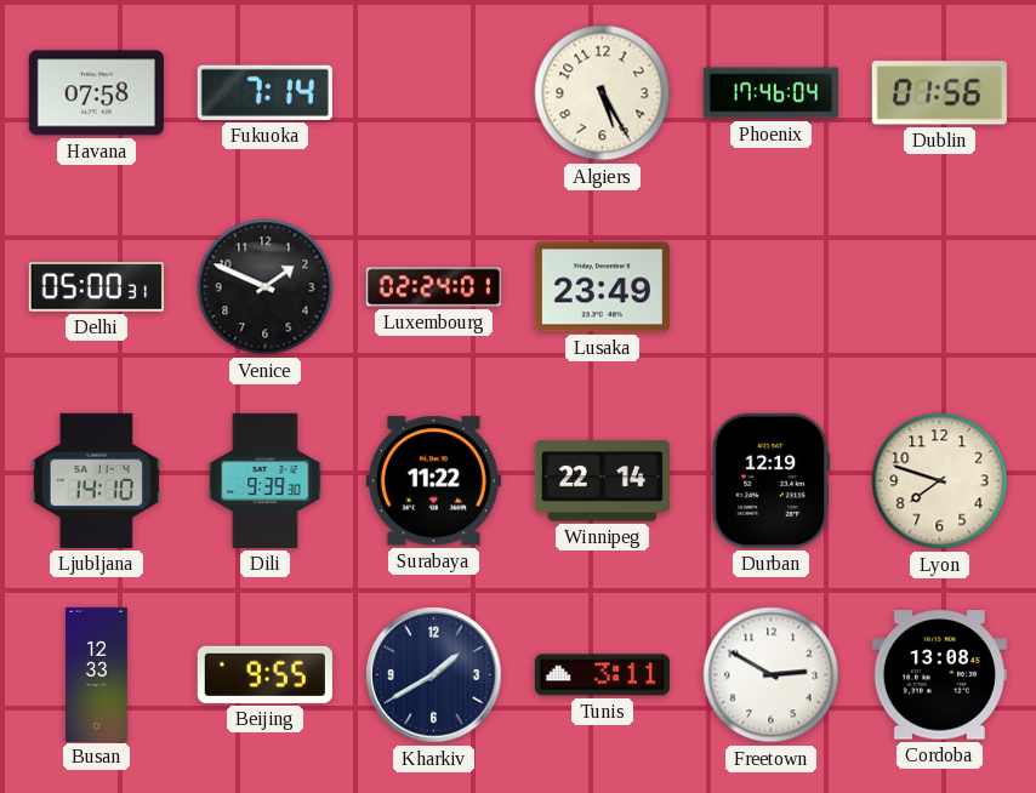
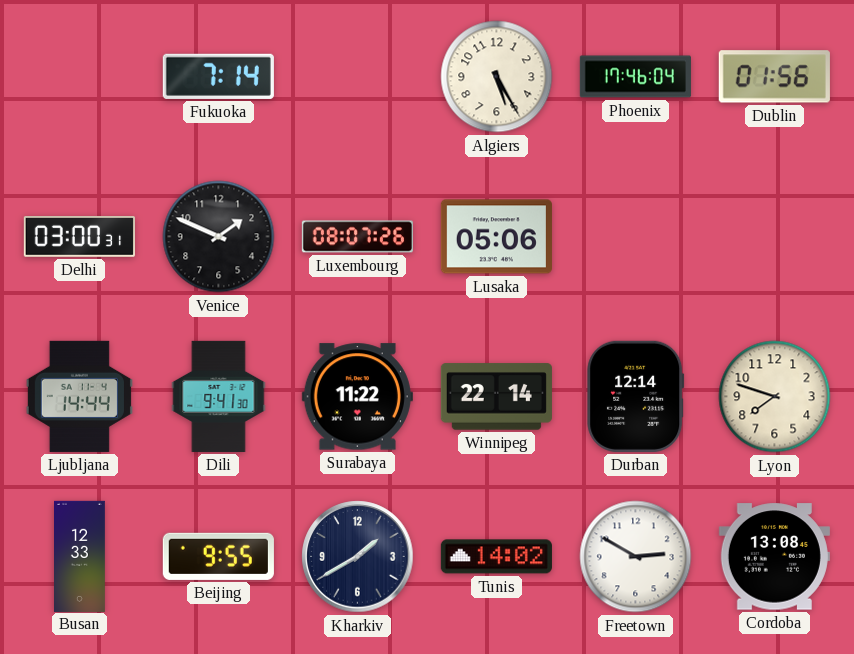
Havana: 07:58 -> none
Delhi: 05:00 -> 03:00
Luxembourg: 02:24 -> 08:07
Lusaka: 23:49 -> 05:06
Ljubljana: 14:10 -> 14:44
Dili: 9:39 -> 9:41
Durban: 12:19 -> 12:14
Tunis: 3:11 -> 14:02
